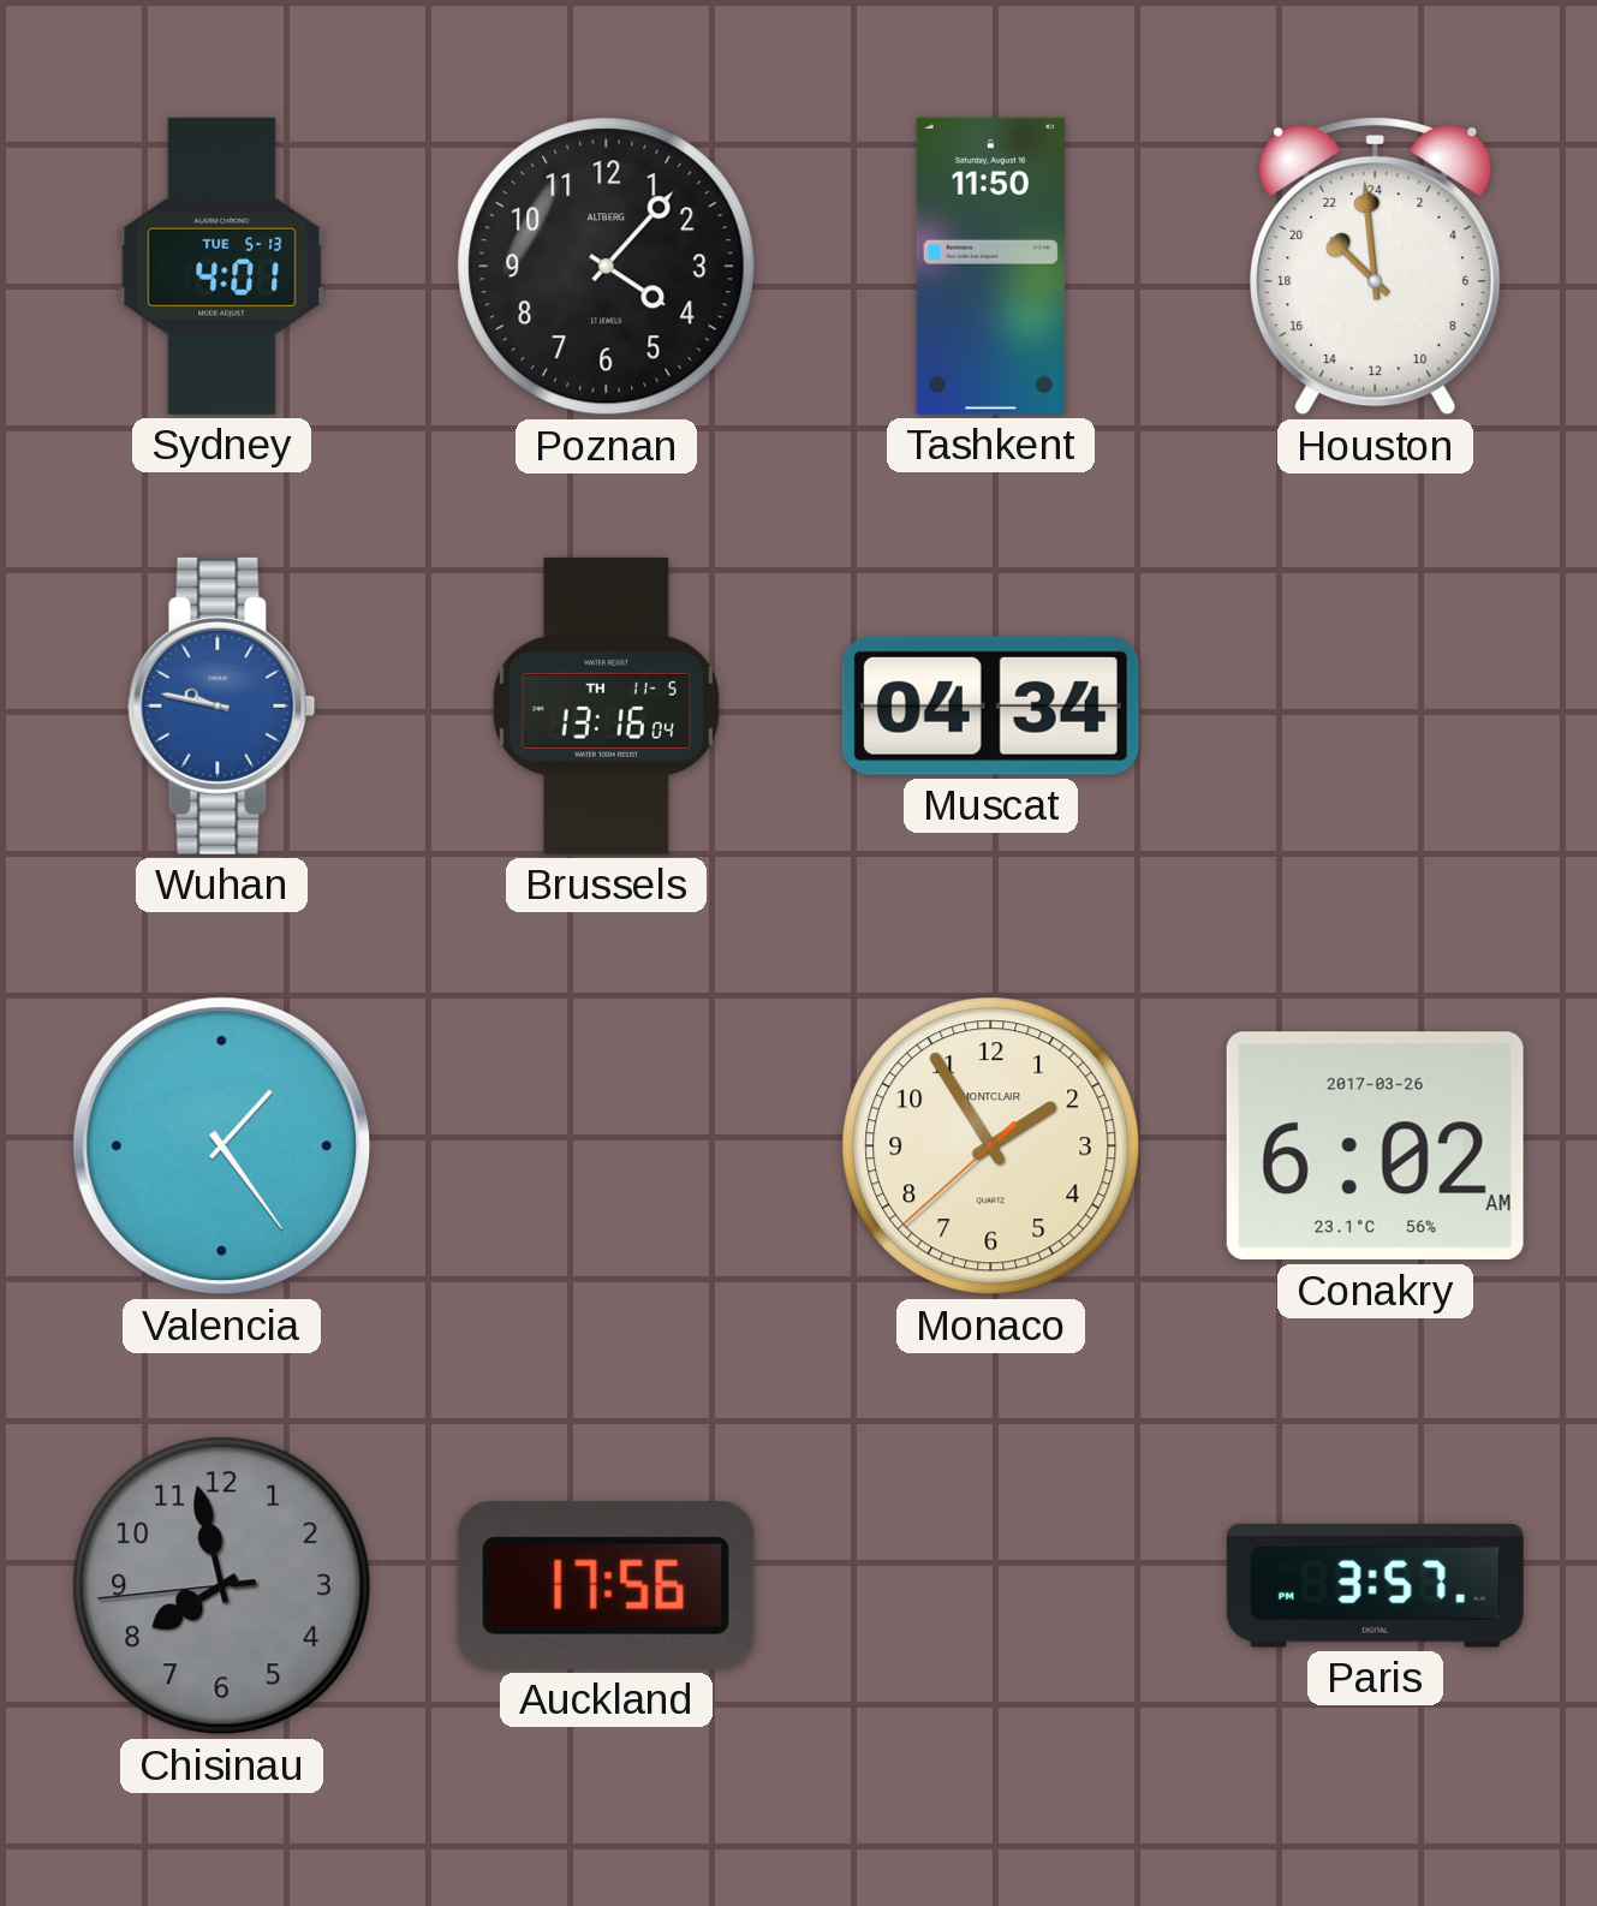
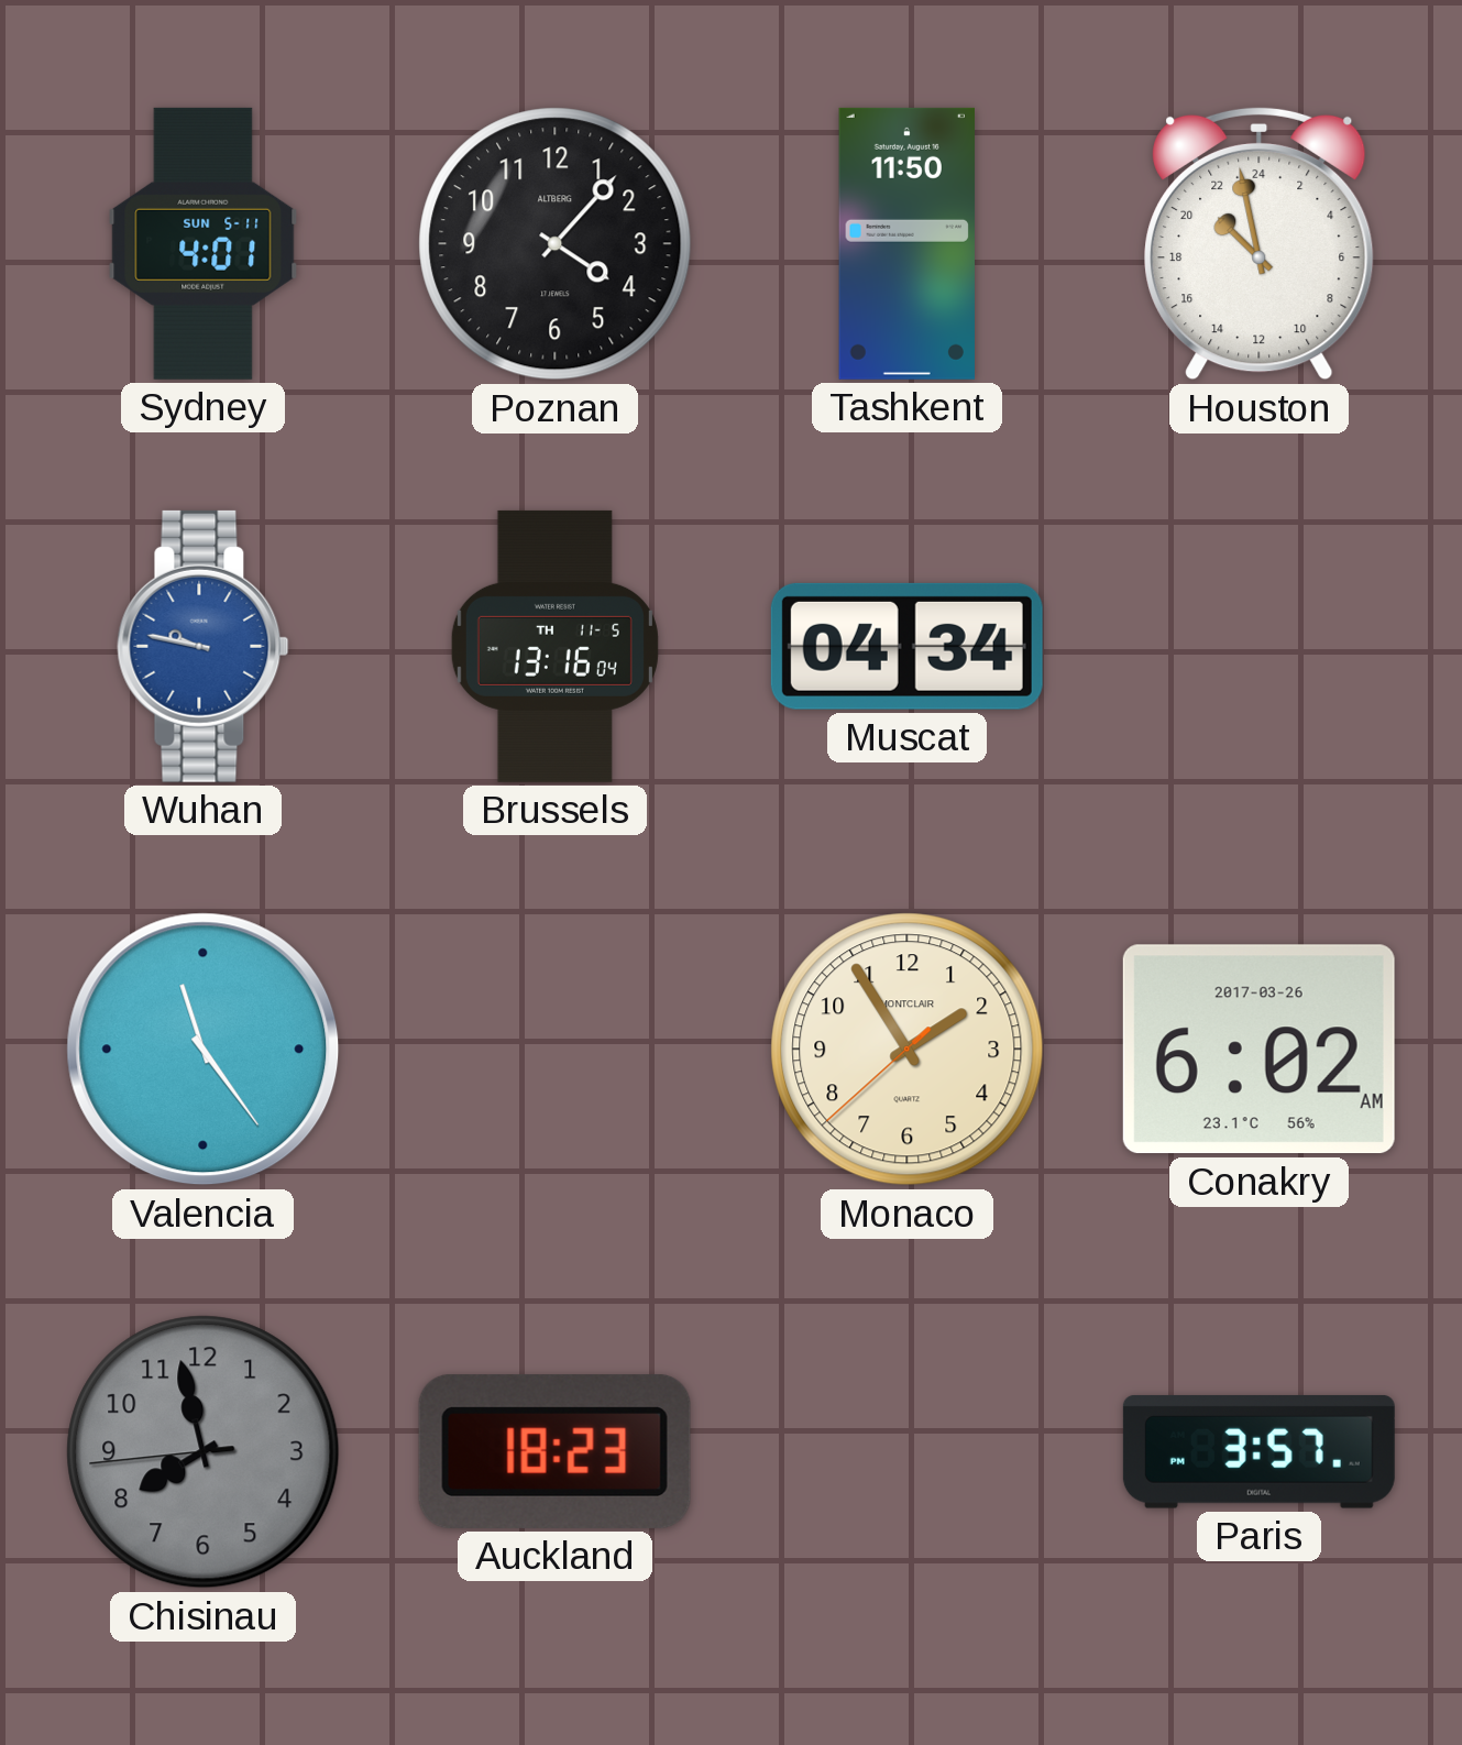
Sydney date: TUE 5-13 -> SUN 5-11
Houston: 20:59 -> 20:58
Valencia: 1:24 -> 11:24
Auckland: 17:56 -> 18:23
